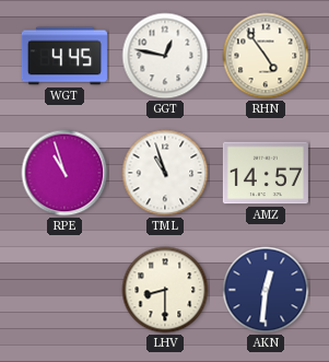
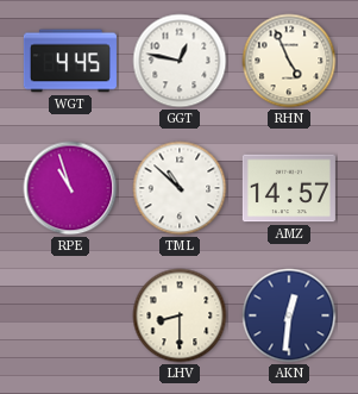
RHN: 4:54 -> 4:56
TML: 10:57 -> 10:52
